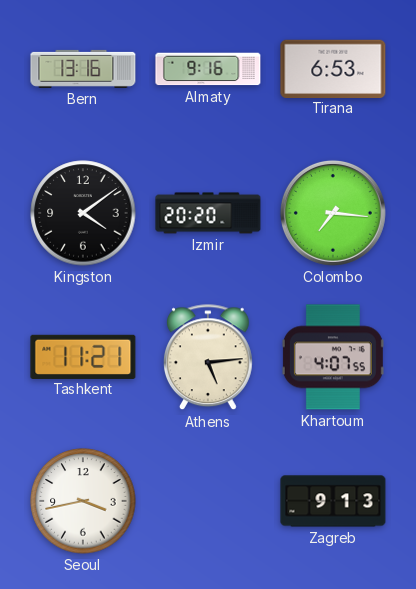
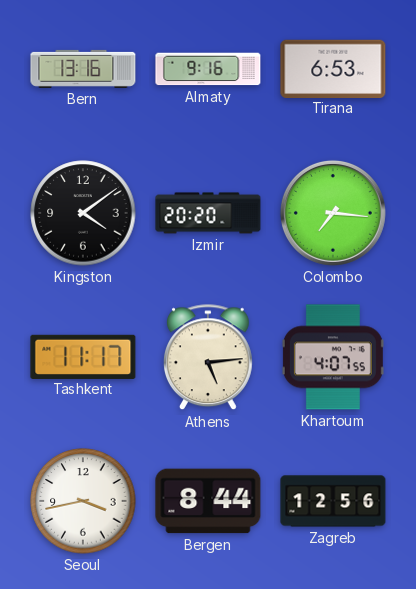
Tashkent: 11:21 -> 11:17
Bergen: none -> 8:44
Zagreb: 9:13 -> 12:56
